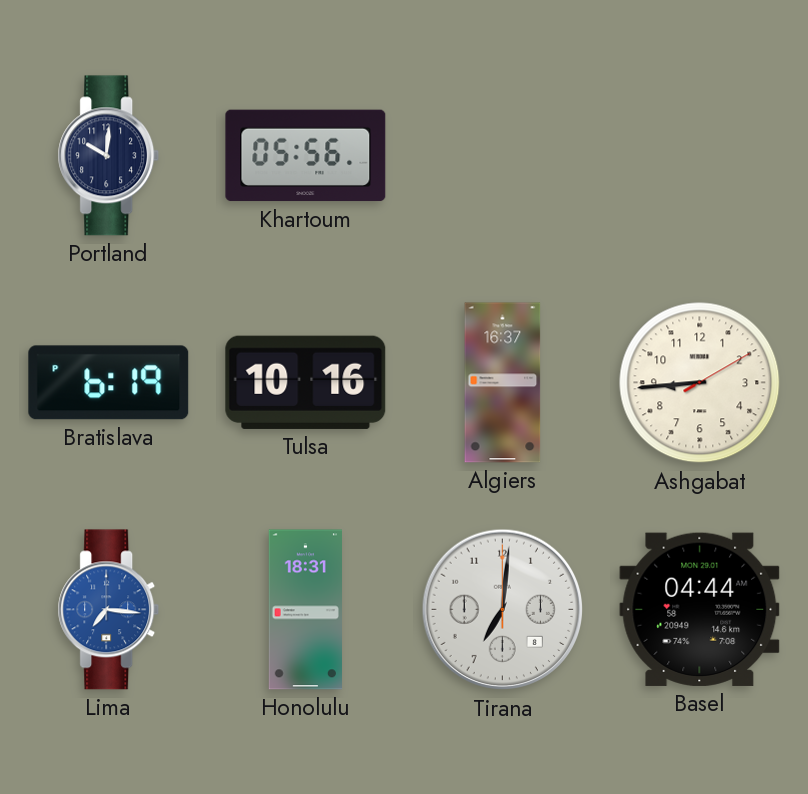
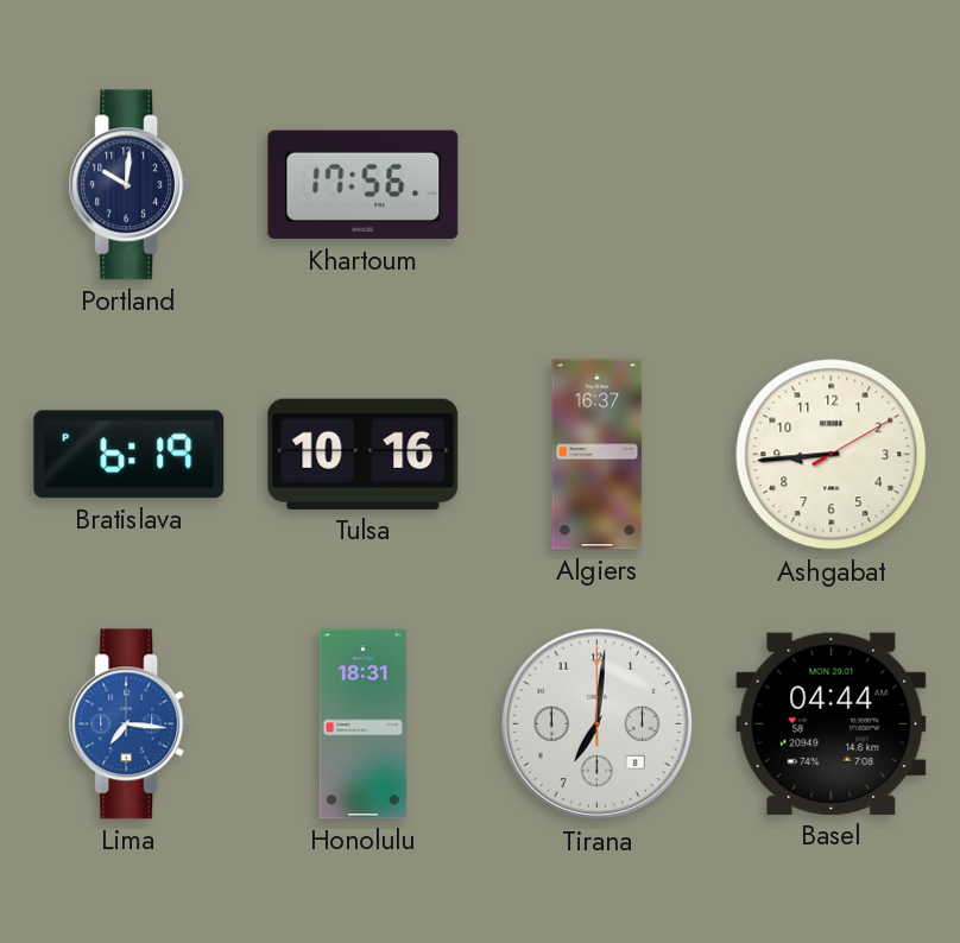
Khartoum: 05:56 -> 17:56
